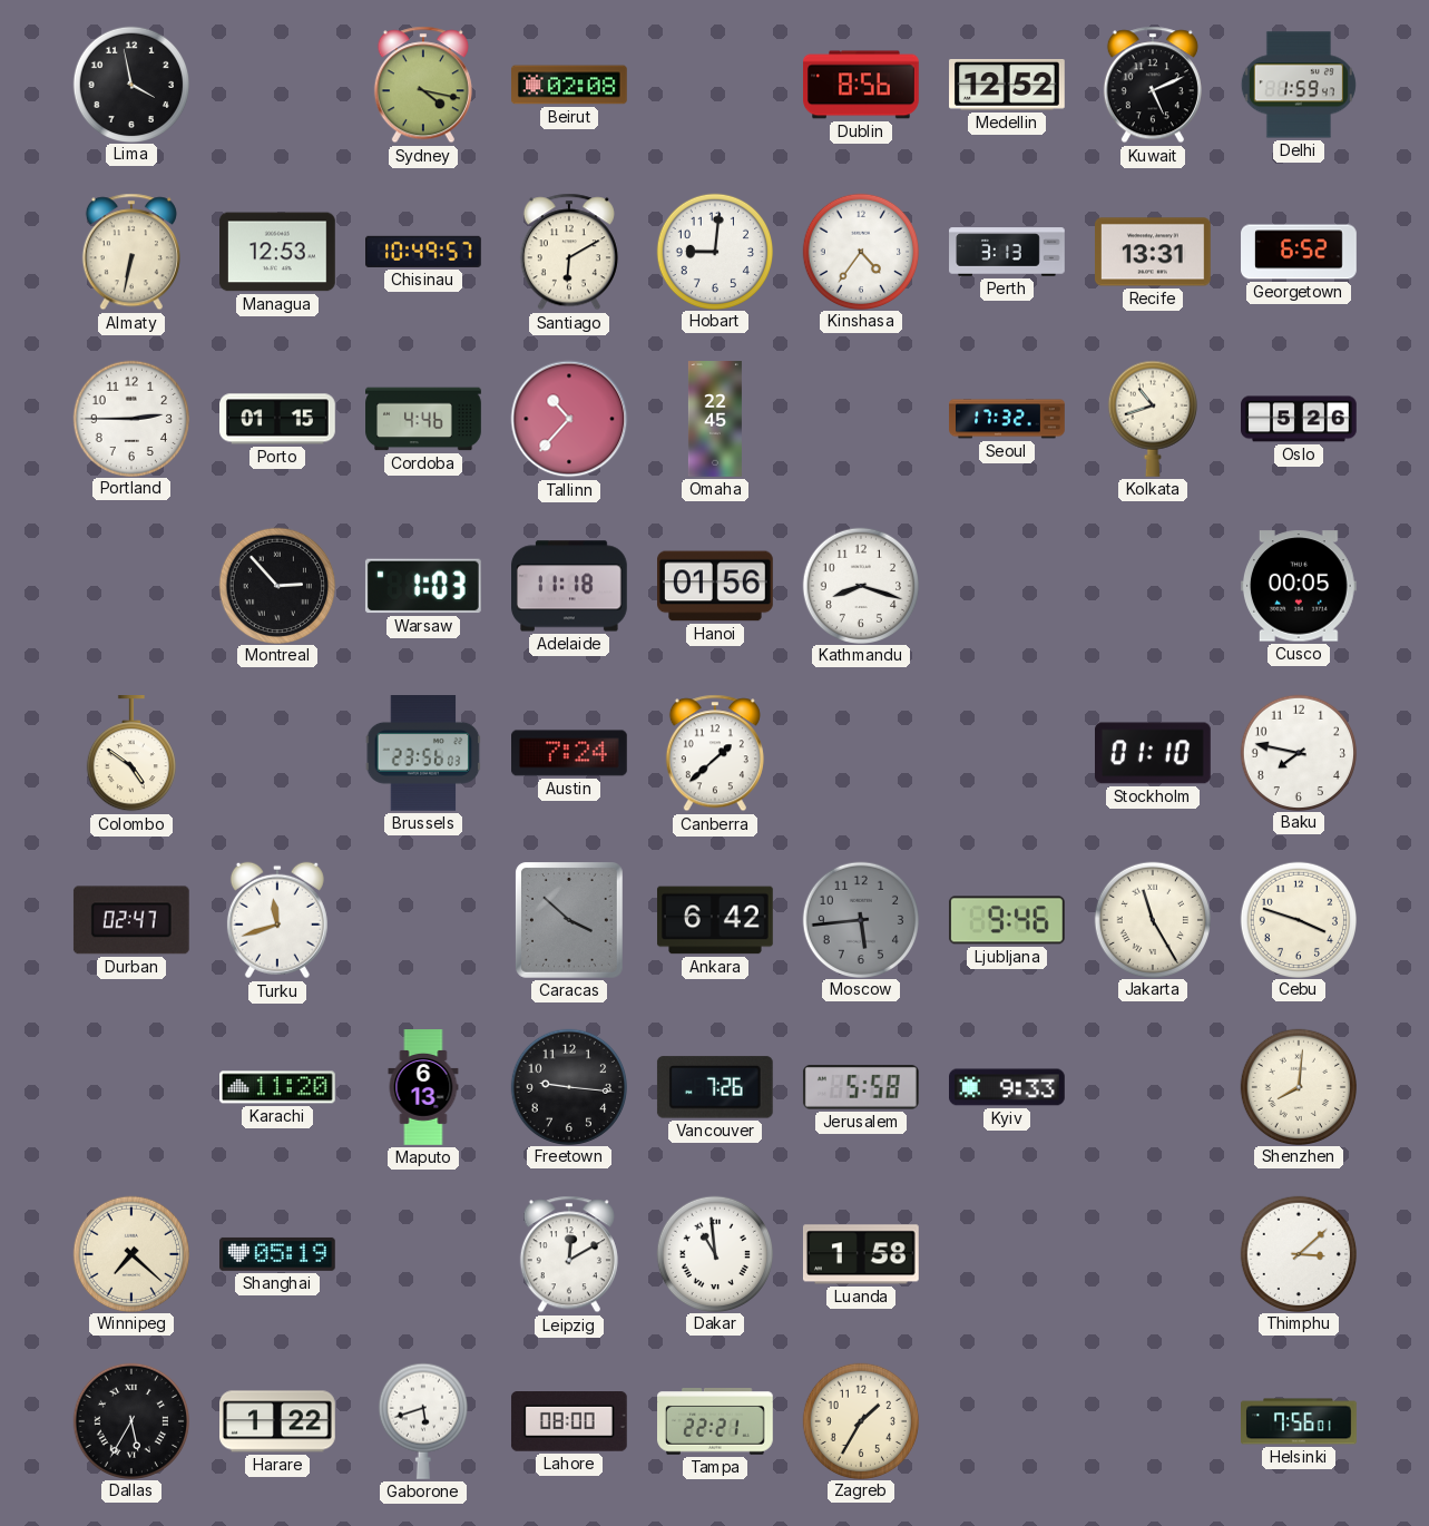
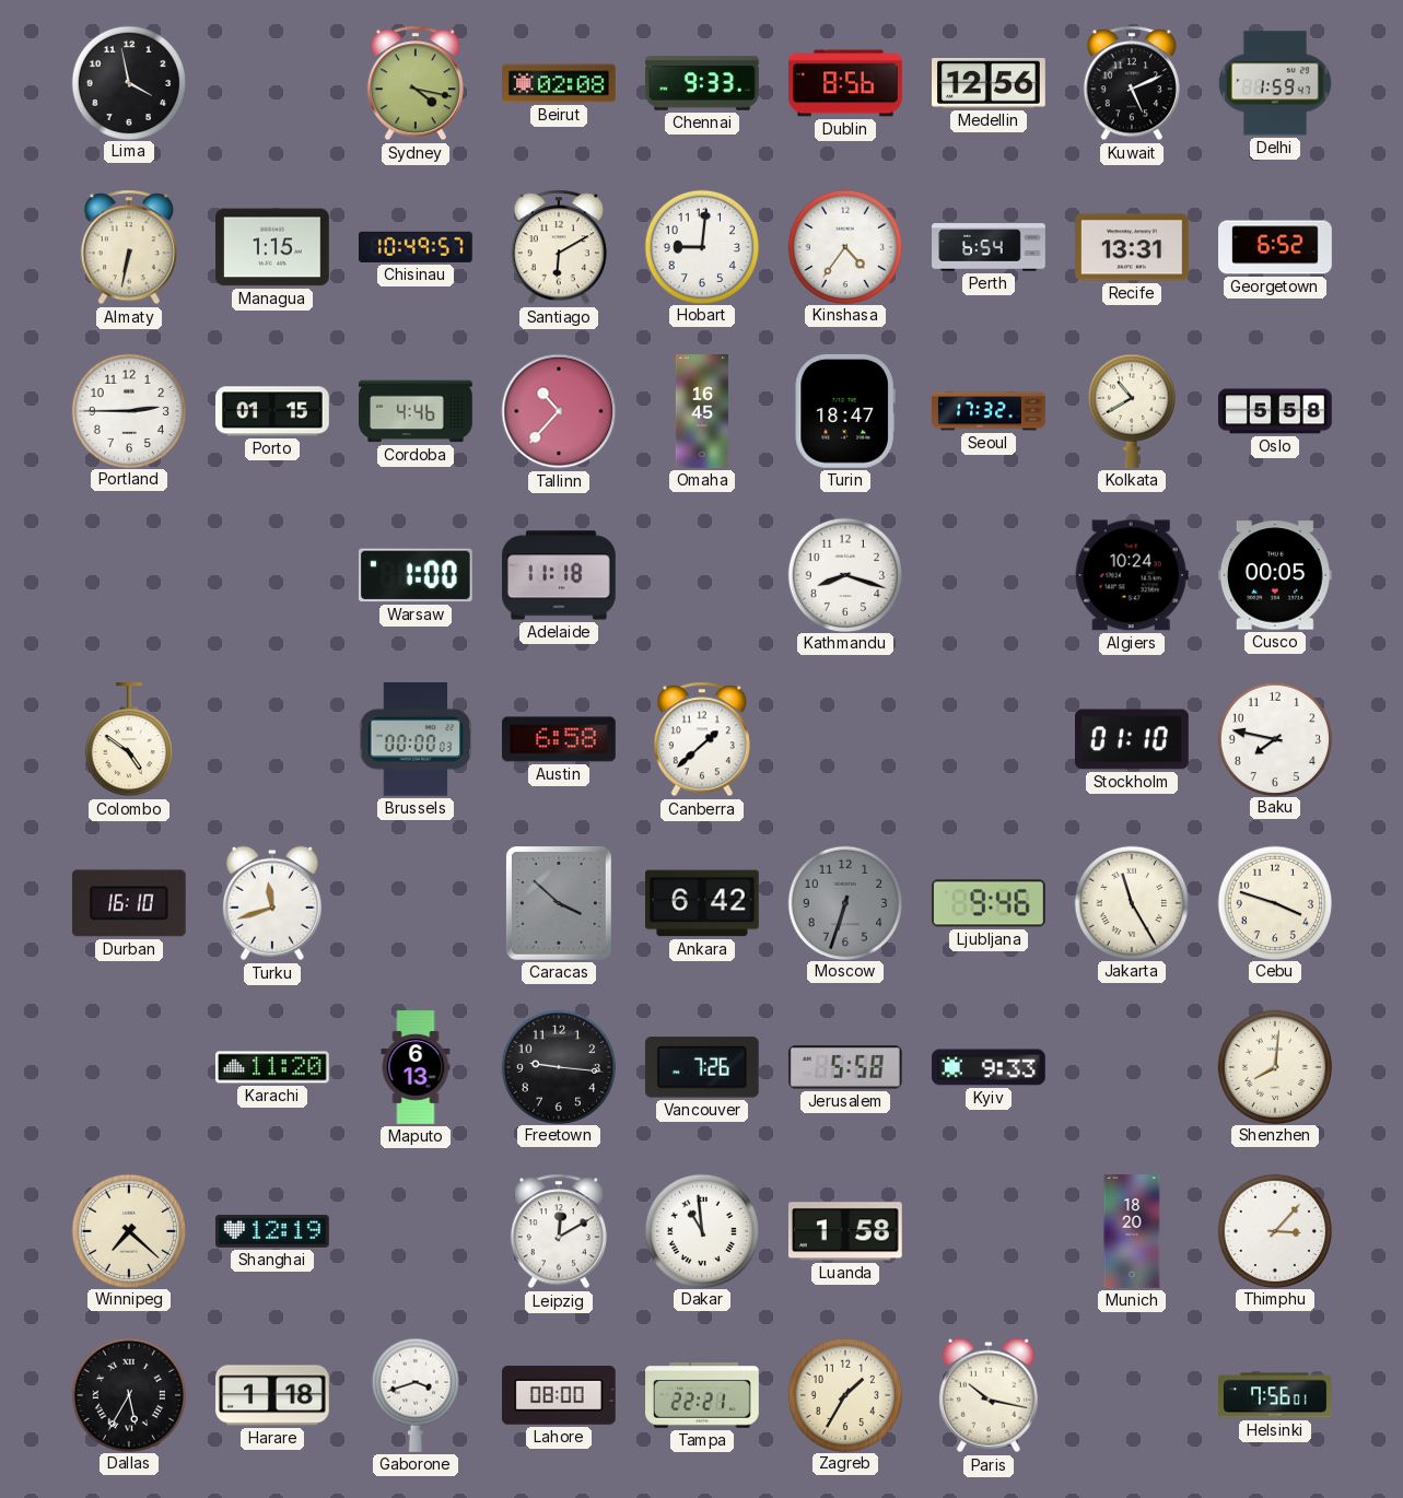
Chennai: none -> 9:33
Medellin: 12:52 -> 12:56
Managua: 12:53 -> 1:15
Perth: 3:13 -> 6:54
Omaha: 22:45 -> 16:45
Turin: none -> 18:47
Kolkata: 10:42 -> 10:40
Oslo: 5:26 -> 5:58
Montreal: 2:53 -> none
Warsaw: 1:03 -> 1:00
Hanoi: 01:56 -> none
Algiers: none -> 10:24
Brussels: 23:56 -> 00:00
Austin: 7:24 -> 6:58
Durban: 02:47 -> 16:10
Moscow: 5:44 -> 6:33
Shanghai: 05:19 -> 12:19
Munich: none -> 18:20
Thimphu: 3:08 -> 3:07
Harare: 1:22 -> 1:18
Gaborone: 5:42 -> 3:42
Paris: none -> 10:17
